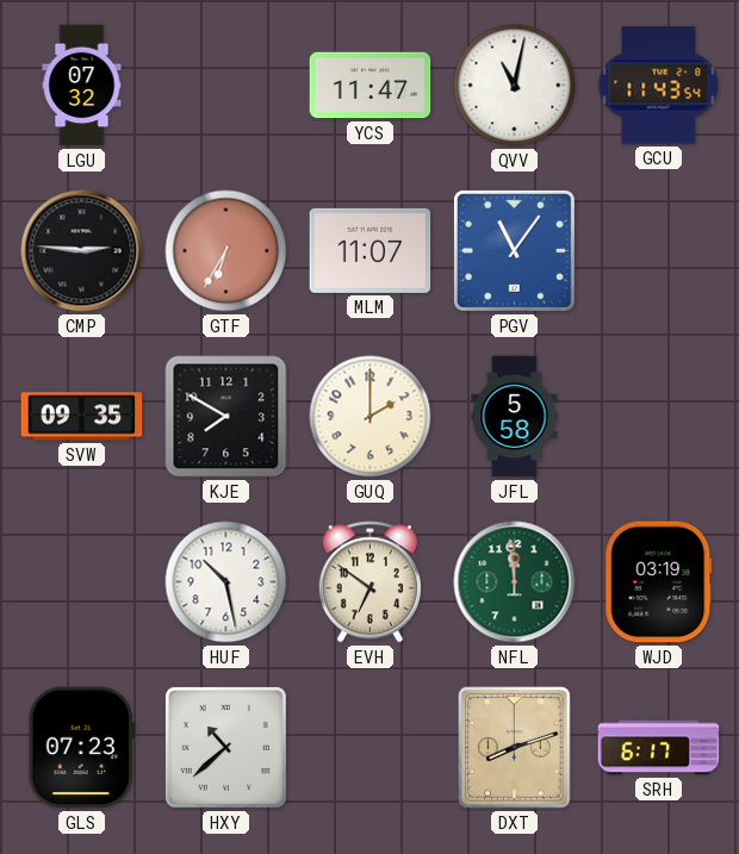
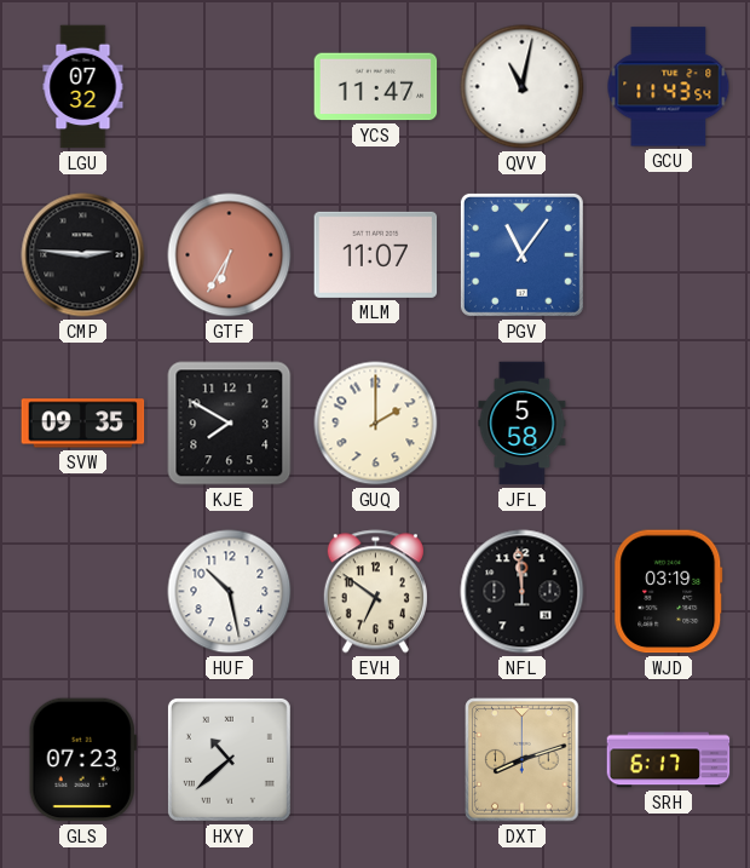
NFL dial: green -> black
